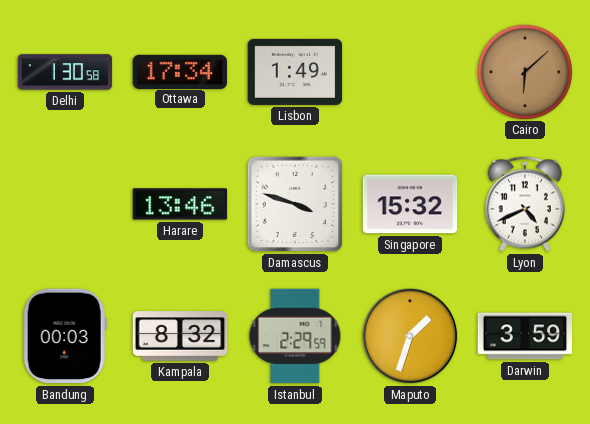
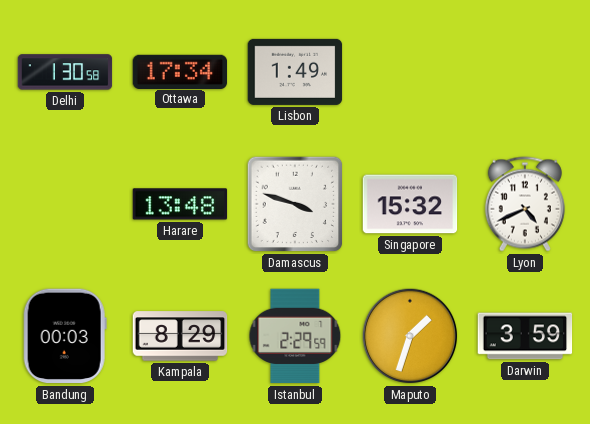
Cairo: 6:08 -> none
Harare: 13:46 -> 13:48
Kampala: 8:32 -> 8:29
